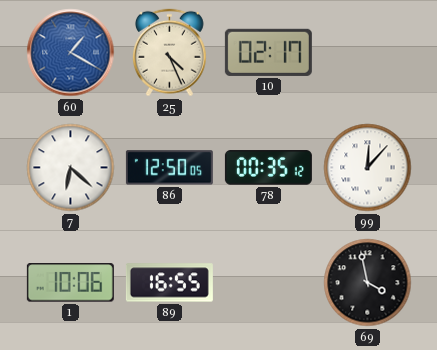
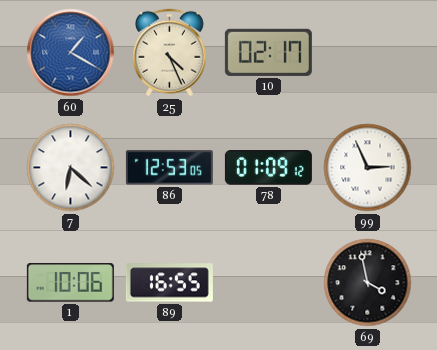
86: 12:50 -> 12:53
78: 00:35 -> 01:09
99: 12:07 -> 2:56
